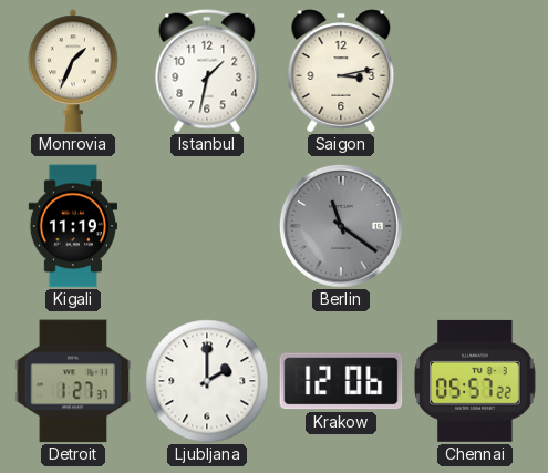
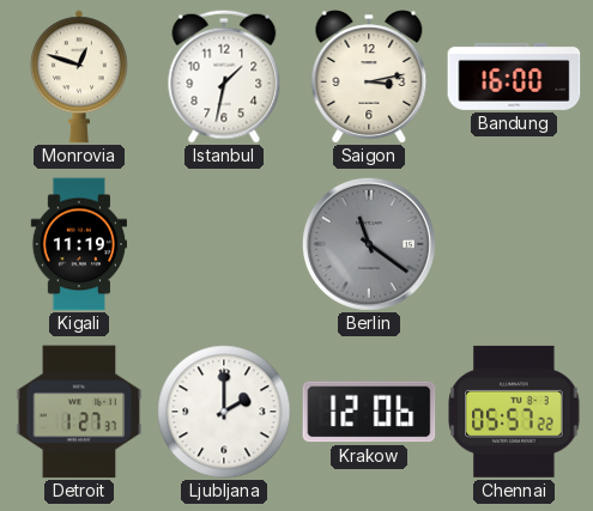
Monrovia: 1:34 -> 12:48
Bandung: none -> 16:00
